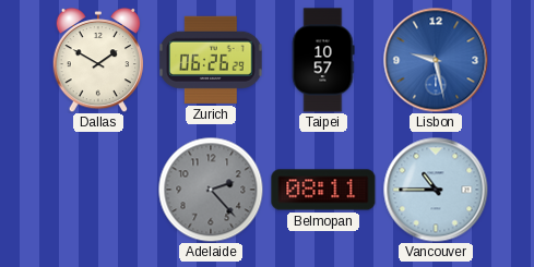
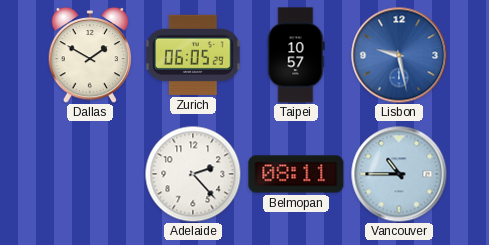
Zurich: 06:26 -> 06:05
Adelaide dial: grey -> white
